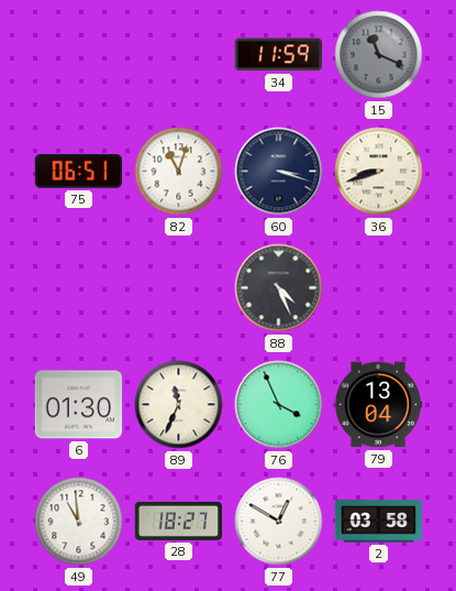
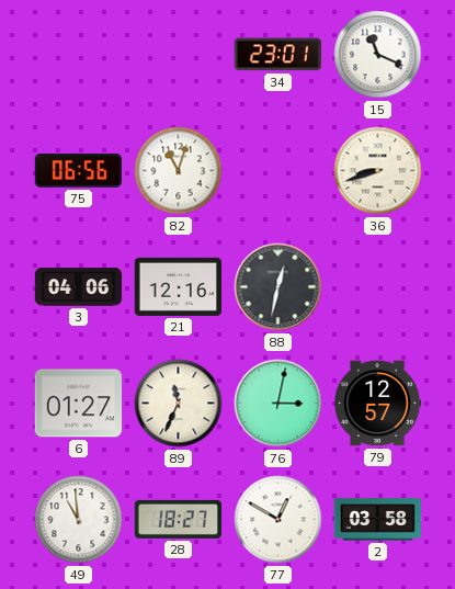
34: 11:59 -> 23:01
15 dial: grey -> white
75: 06:51 -> 06:56
60: 3:18 -> none
3: none -> 04:06
21: none -> 12:16
88: 4:26 -> 12:32
6: 01:30 -> 01:27
76: 3:56 -> 3:02
79: 13:04 -> 12:57
